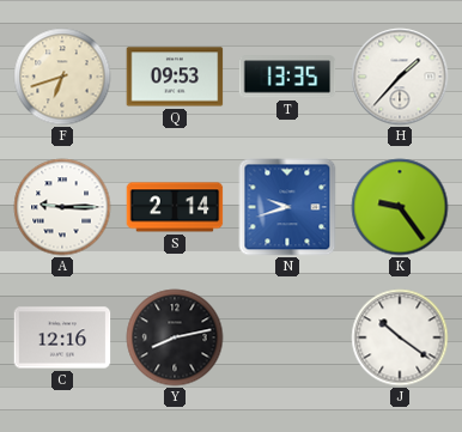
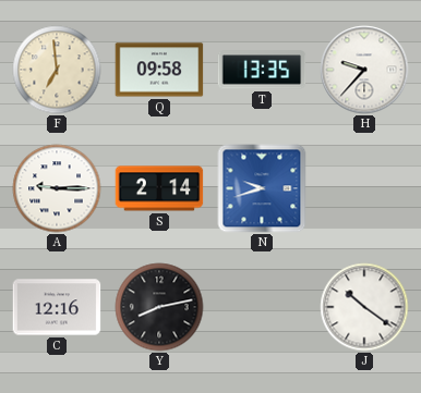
F: 6:42 -> 6:59
Q: 09:53 -> 09:58
H: 1:37 -> 9:37
K: 9:24 -> none
